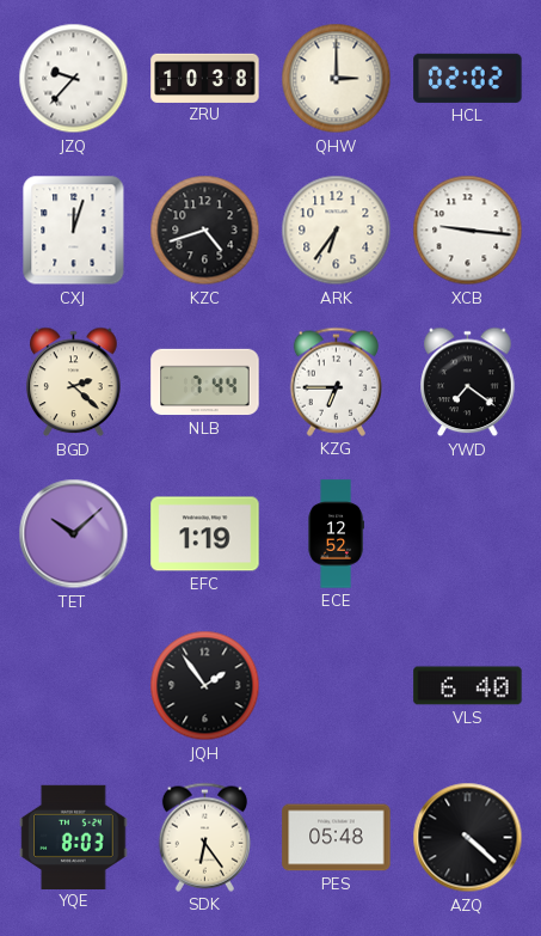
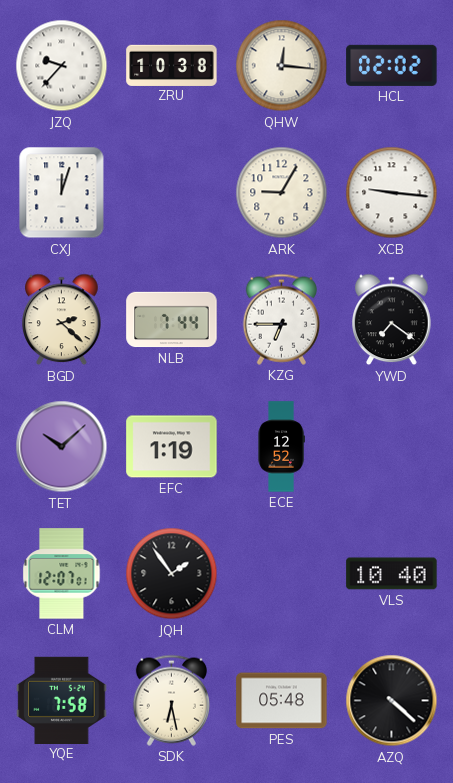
QHW: 3:00 -> 12:16
KZC: 4:42 -> none
ARK: 6:36 -> 9:05
CLM: none -> 12:07
VLS: 6:40 -> 10:40
YQE: 8:03 -> 7:58
SDK: 6:24 -> 6:28
